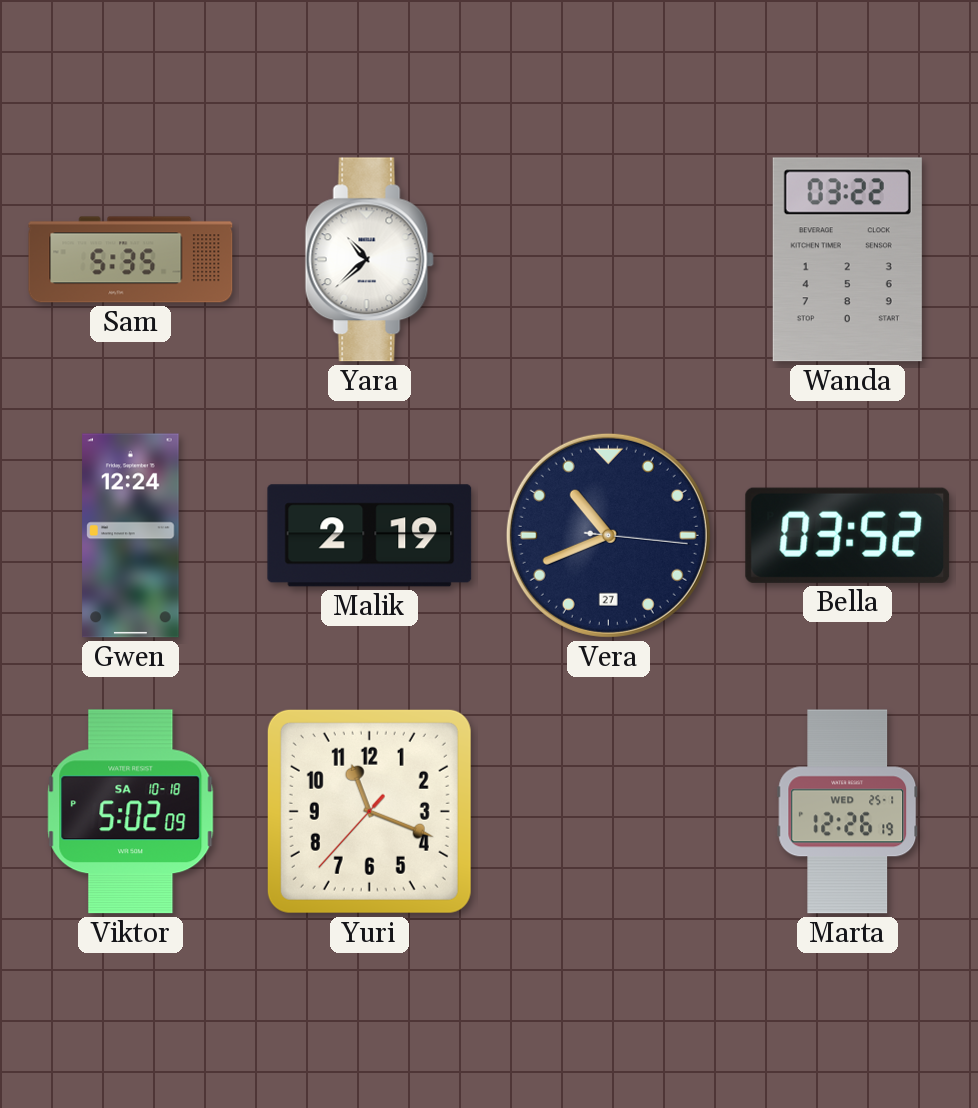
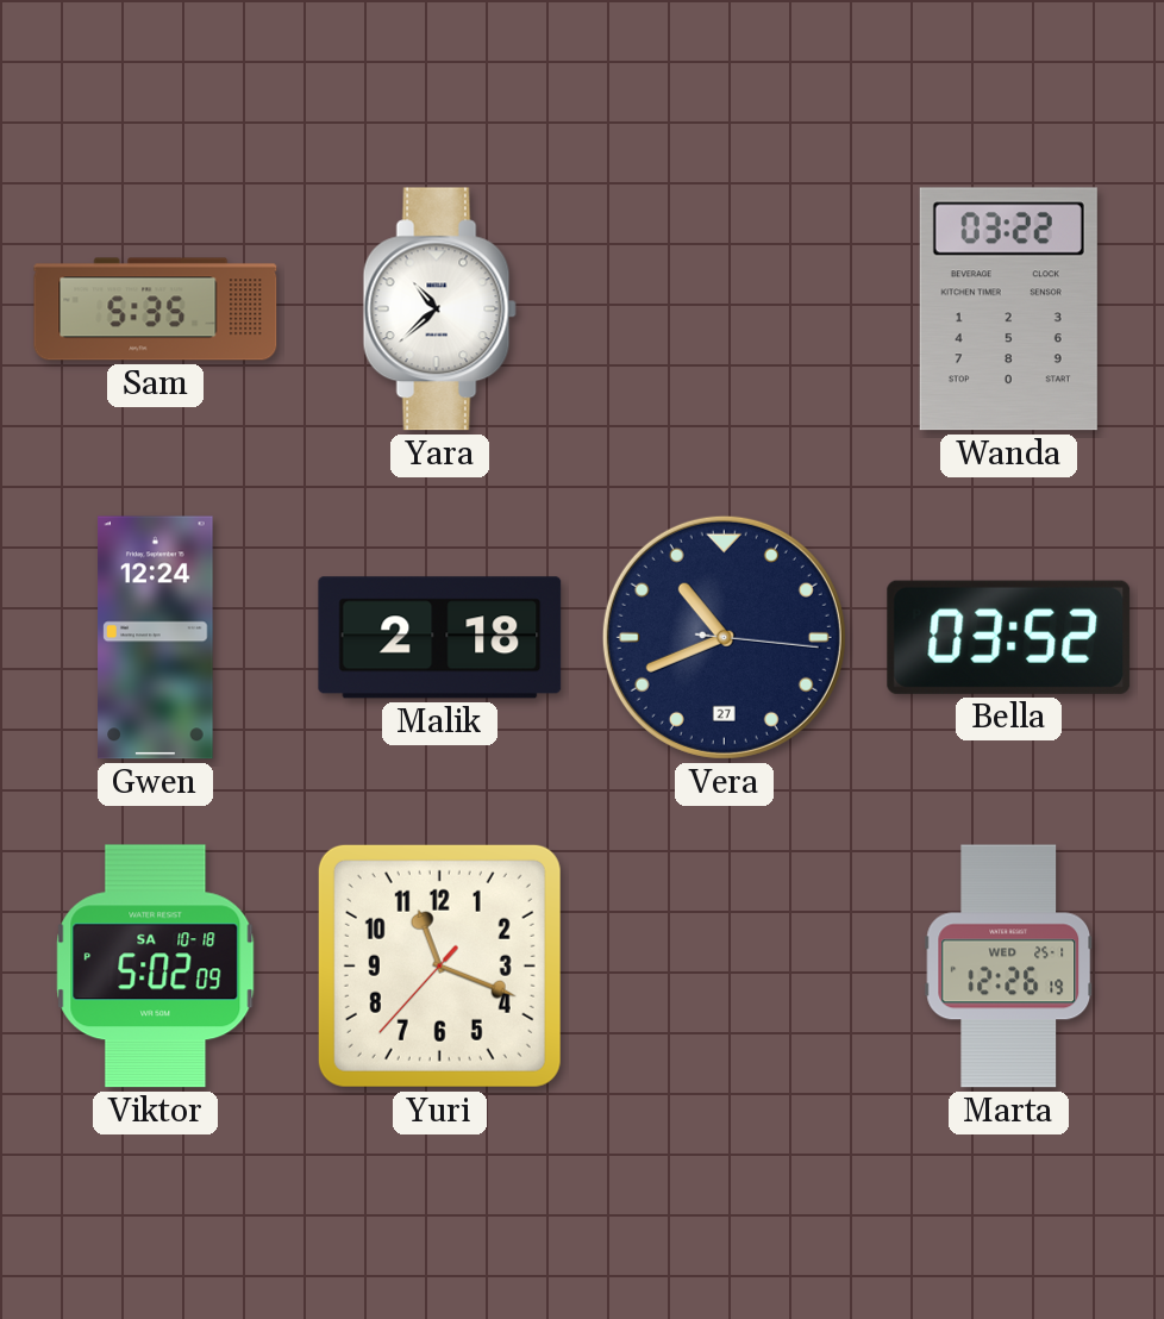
Malik: 2:19 -> 2:18
